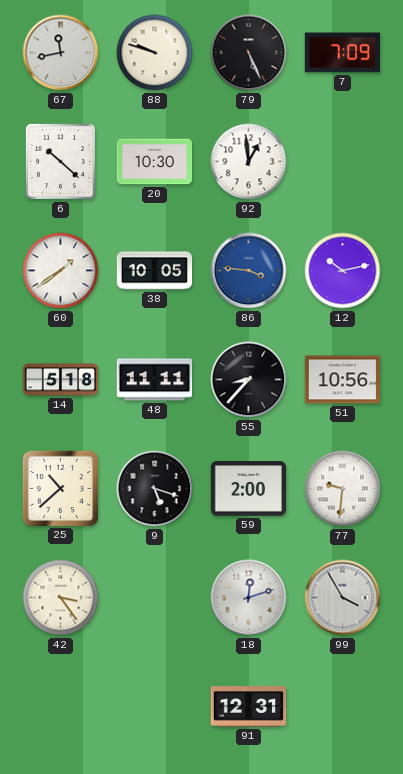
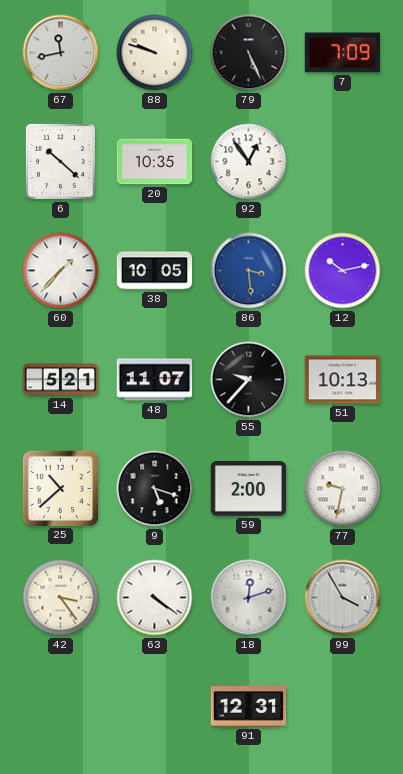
20: 10:30 -> 10:35
92: 12:59 -> 12:54
60: 1:39 -> 1:37
86: 3:46 -> 3:29
14: 5:18 -> 5:21
48: 11:11 -> 11:07
55: 8:37 -> 9:37
51: 10:56 -> 10:13
77: 9:31 -> 9:32
63: none -> 4:21
